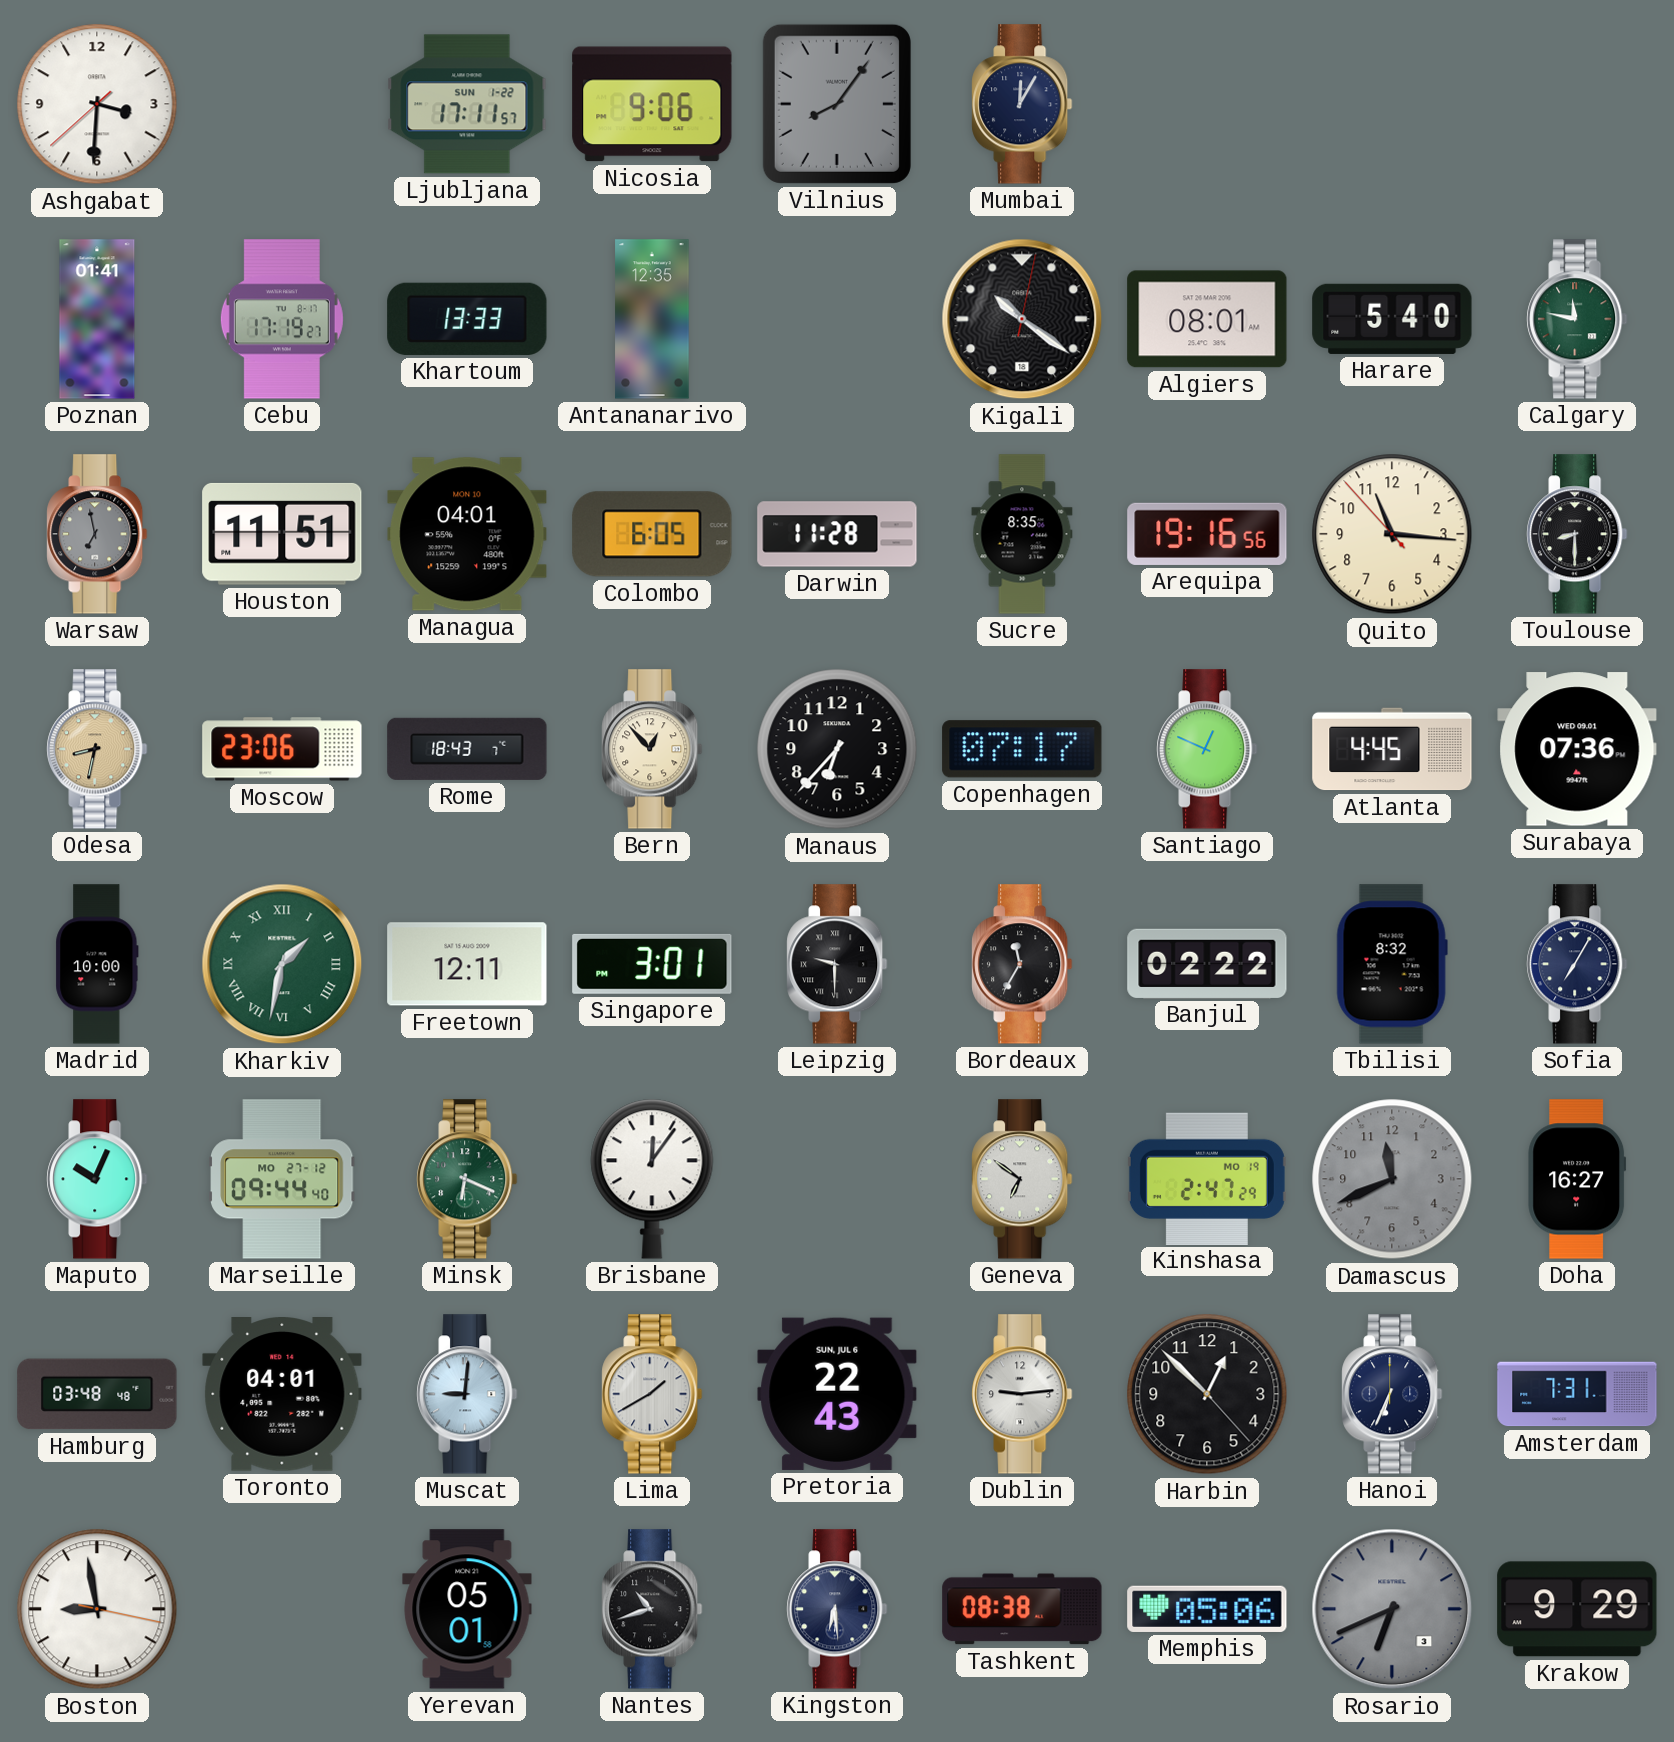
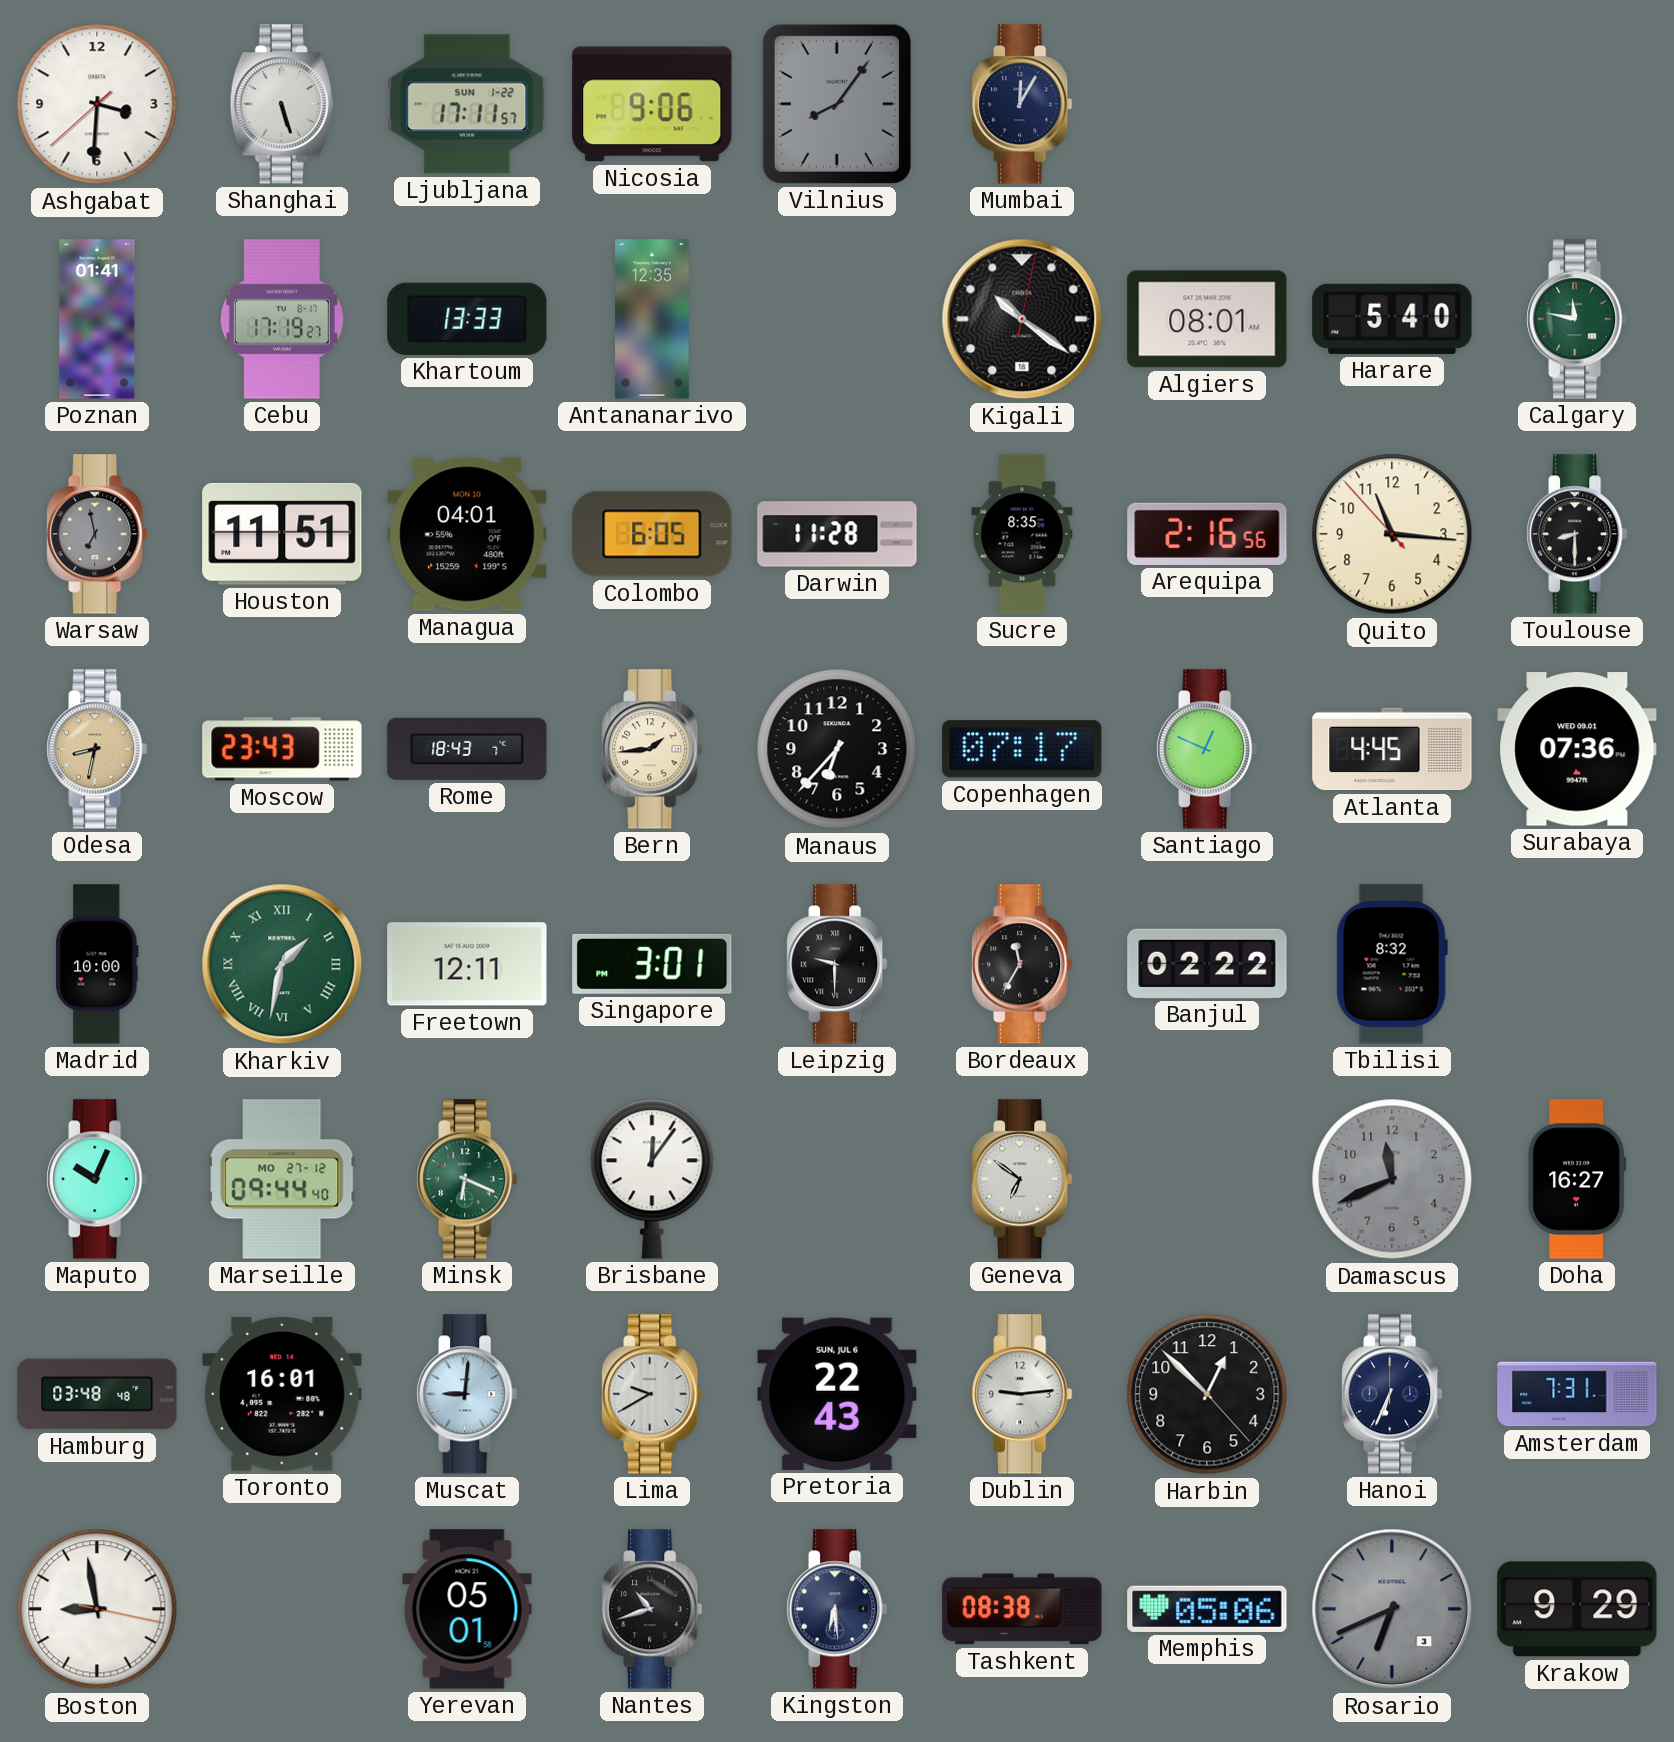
Shanghai: none -> 5:27
Arequipa: 19:16 -> 2:16
Moscow: 23:06 -> 23:43
Bern: 12:53 -> 1:44
Sofia: 7:05 -> none
Kinshasa: 2:47 -> none
Toronto: 04:01 -> 16:01
Lima: 1:40 -> 9:40
